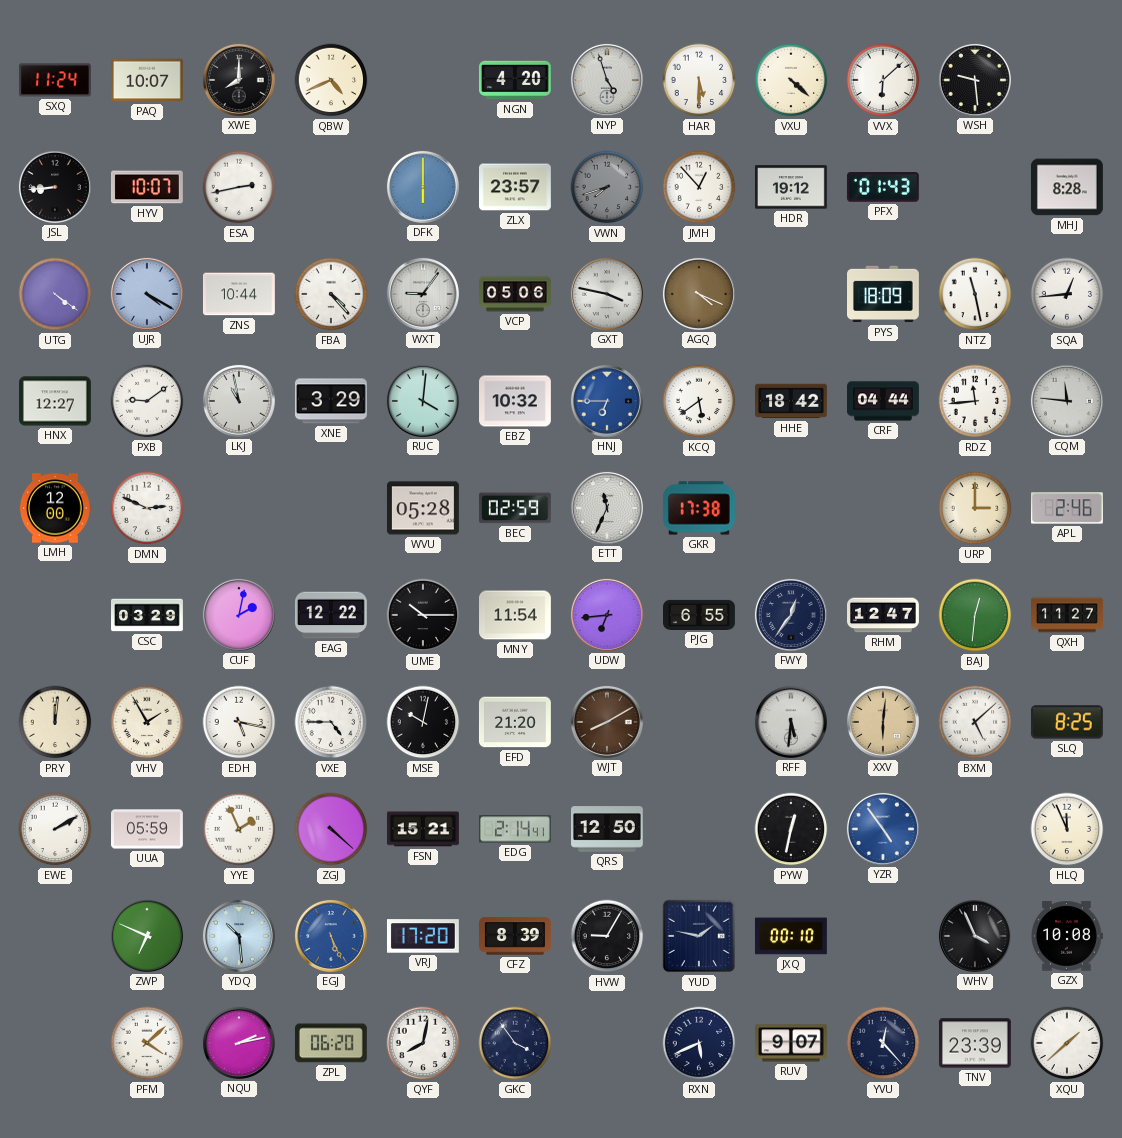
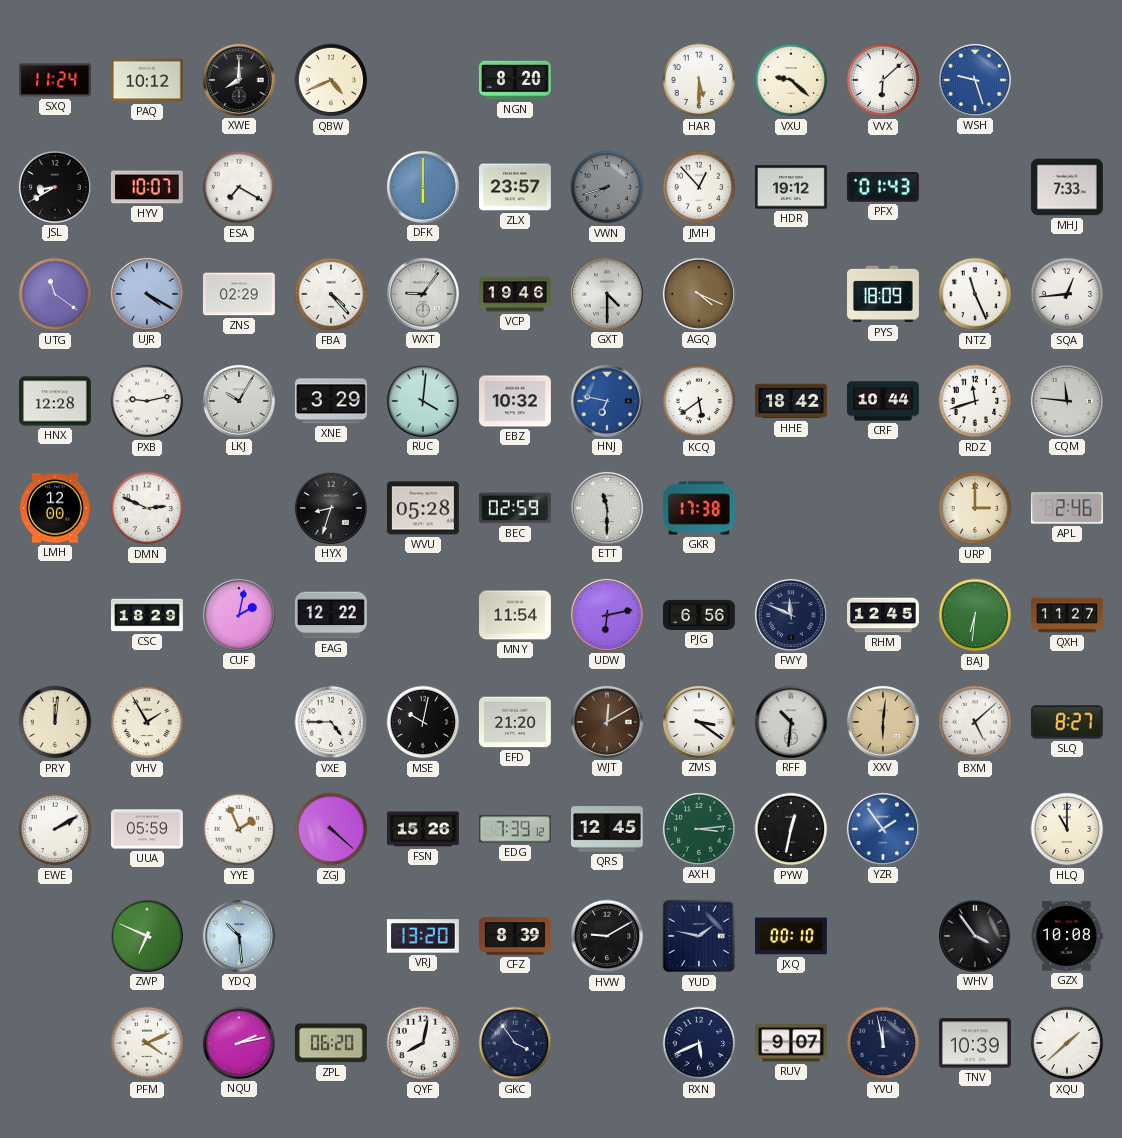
PAQ: 10:07 -> 10:12
NGN: 4:20 -> 8:20
NYP: 4:57 -> none
VXU: 4:22 -> 9:22
WSH: 9:29 -> 9:27
WSH dial: black -> blue
JSL: 8:44 -> 8:40
ESA: 2:43 -> 7:20
MHJ: 8:28 -> 7:33
UTG: 4:21 -> 11:21
ZNS: 10:44 -> 02:29
VCP: 05:06 -> 19:46
GXT: 3:47 -> 4:30
NTZ: 11:28 -> 11:26
HNX: 12:27 -> 12:28
PXB: 9:09 -> 9:13
LKJ: 10:58 -> 10:05
HNJ: 6:45 -> 6:47
CRF: 04:44 -> 10:44
RDZ: 11:44 -> 11:42
HYX: none -> 8:33
ETT: 11:34 -> 11:30
CSC: 03:29 -> 18:29
UME: 10:15 -> none
UDW: 6:44 -> 6:13
PJG: 6:55 -> 6:56
FWY: 12:36 -> 11:49
RHM: 12:47 -> 12:45
BAJ: 12:31 -> 6:31
EDH: 5:17 -> none
WJT: 8:10 -> 12:10
ZMS: none -> 3:21
RFF: 5:31 -> 10:31
SLQ: 8:25 -> 8:27
FSN: 15:21 -> 15:26
EDG: 2:14 -> 7:39
QRS: 12:50 -> 12:45
AXH: none -> 3:14
YZR: 4:54 -> 1:54
HLQ: 11:56 -> 11:00
EGJ: 5:26 -> none
VRJ: 17:20 -> 13:20
HVW: 9:05 -> 9:10
WHV: 3:56 -> 3:54
PFM: 4:08 -> 4:11
YVU: 12:23 -> 11:58
TNV: 23:39 -> 10:39
